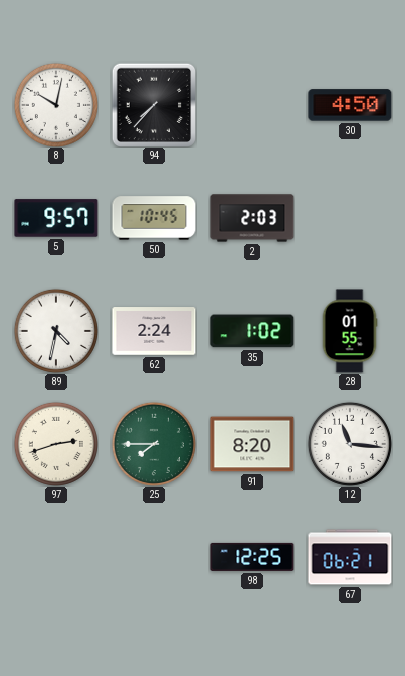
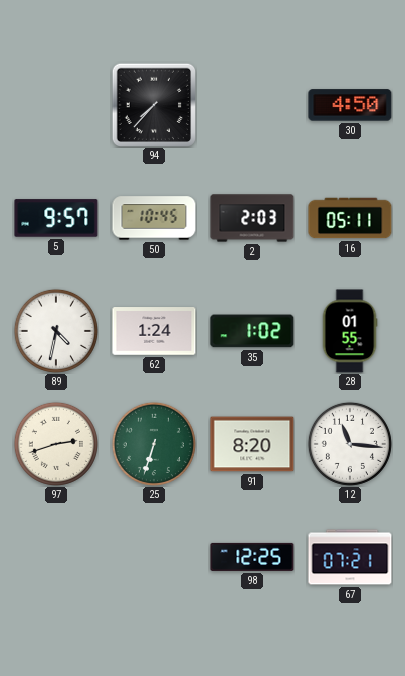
8: 10:02 -> none
16: none -> 05:11
62: 2:24 -> 1:24
25: 7:45 -> 6:33
67: 06:21 -> 07:21
